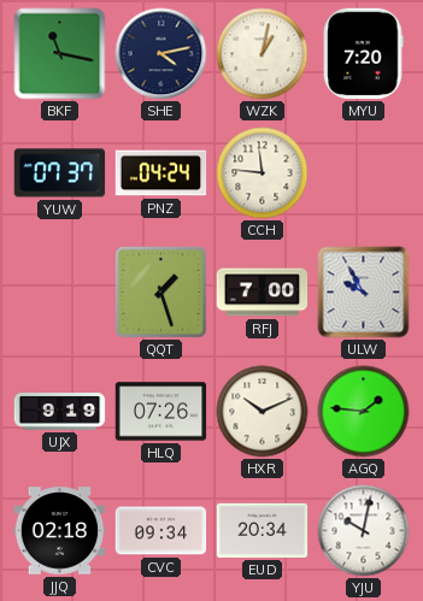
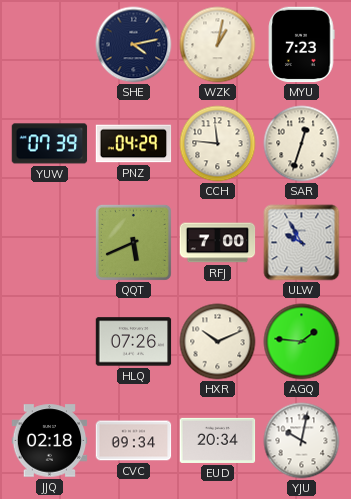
BKF: 11:17 -> none
MYU: 7:20 -> 7:23
YUW: 07:37 -> 07:39
PNZ: 04:24 -> 04:29
SAR: none -> 12:33
QQT: 1:27 -> 5:41
UJX: 9:19 -> none
